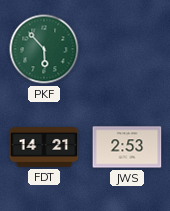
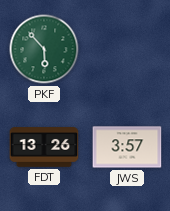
FDT: 14:21 -> 13:26
JWS: 2:53 -> 3:57
